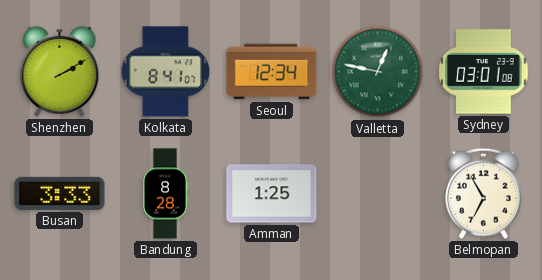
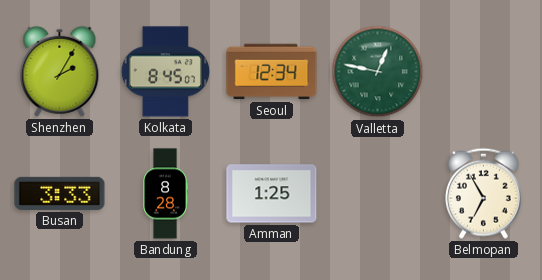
Shenzhen: 2:10 -> 2:05
Kolkata: 8:41 -> 8:45
Sydney: 03:01 -> none
